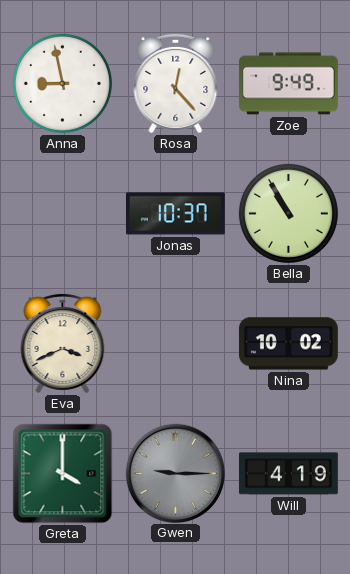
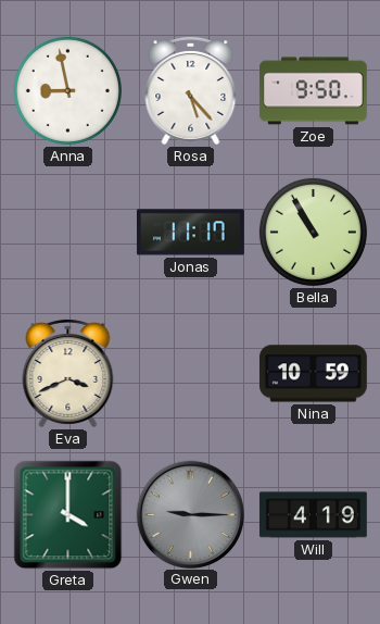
Rosa: 12:23 -> 5:23
Zoe: 9:49 -> 9:50
Jonas: 10:37 -> 11:17
Nina: 10:02 -> 10:59
